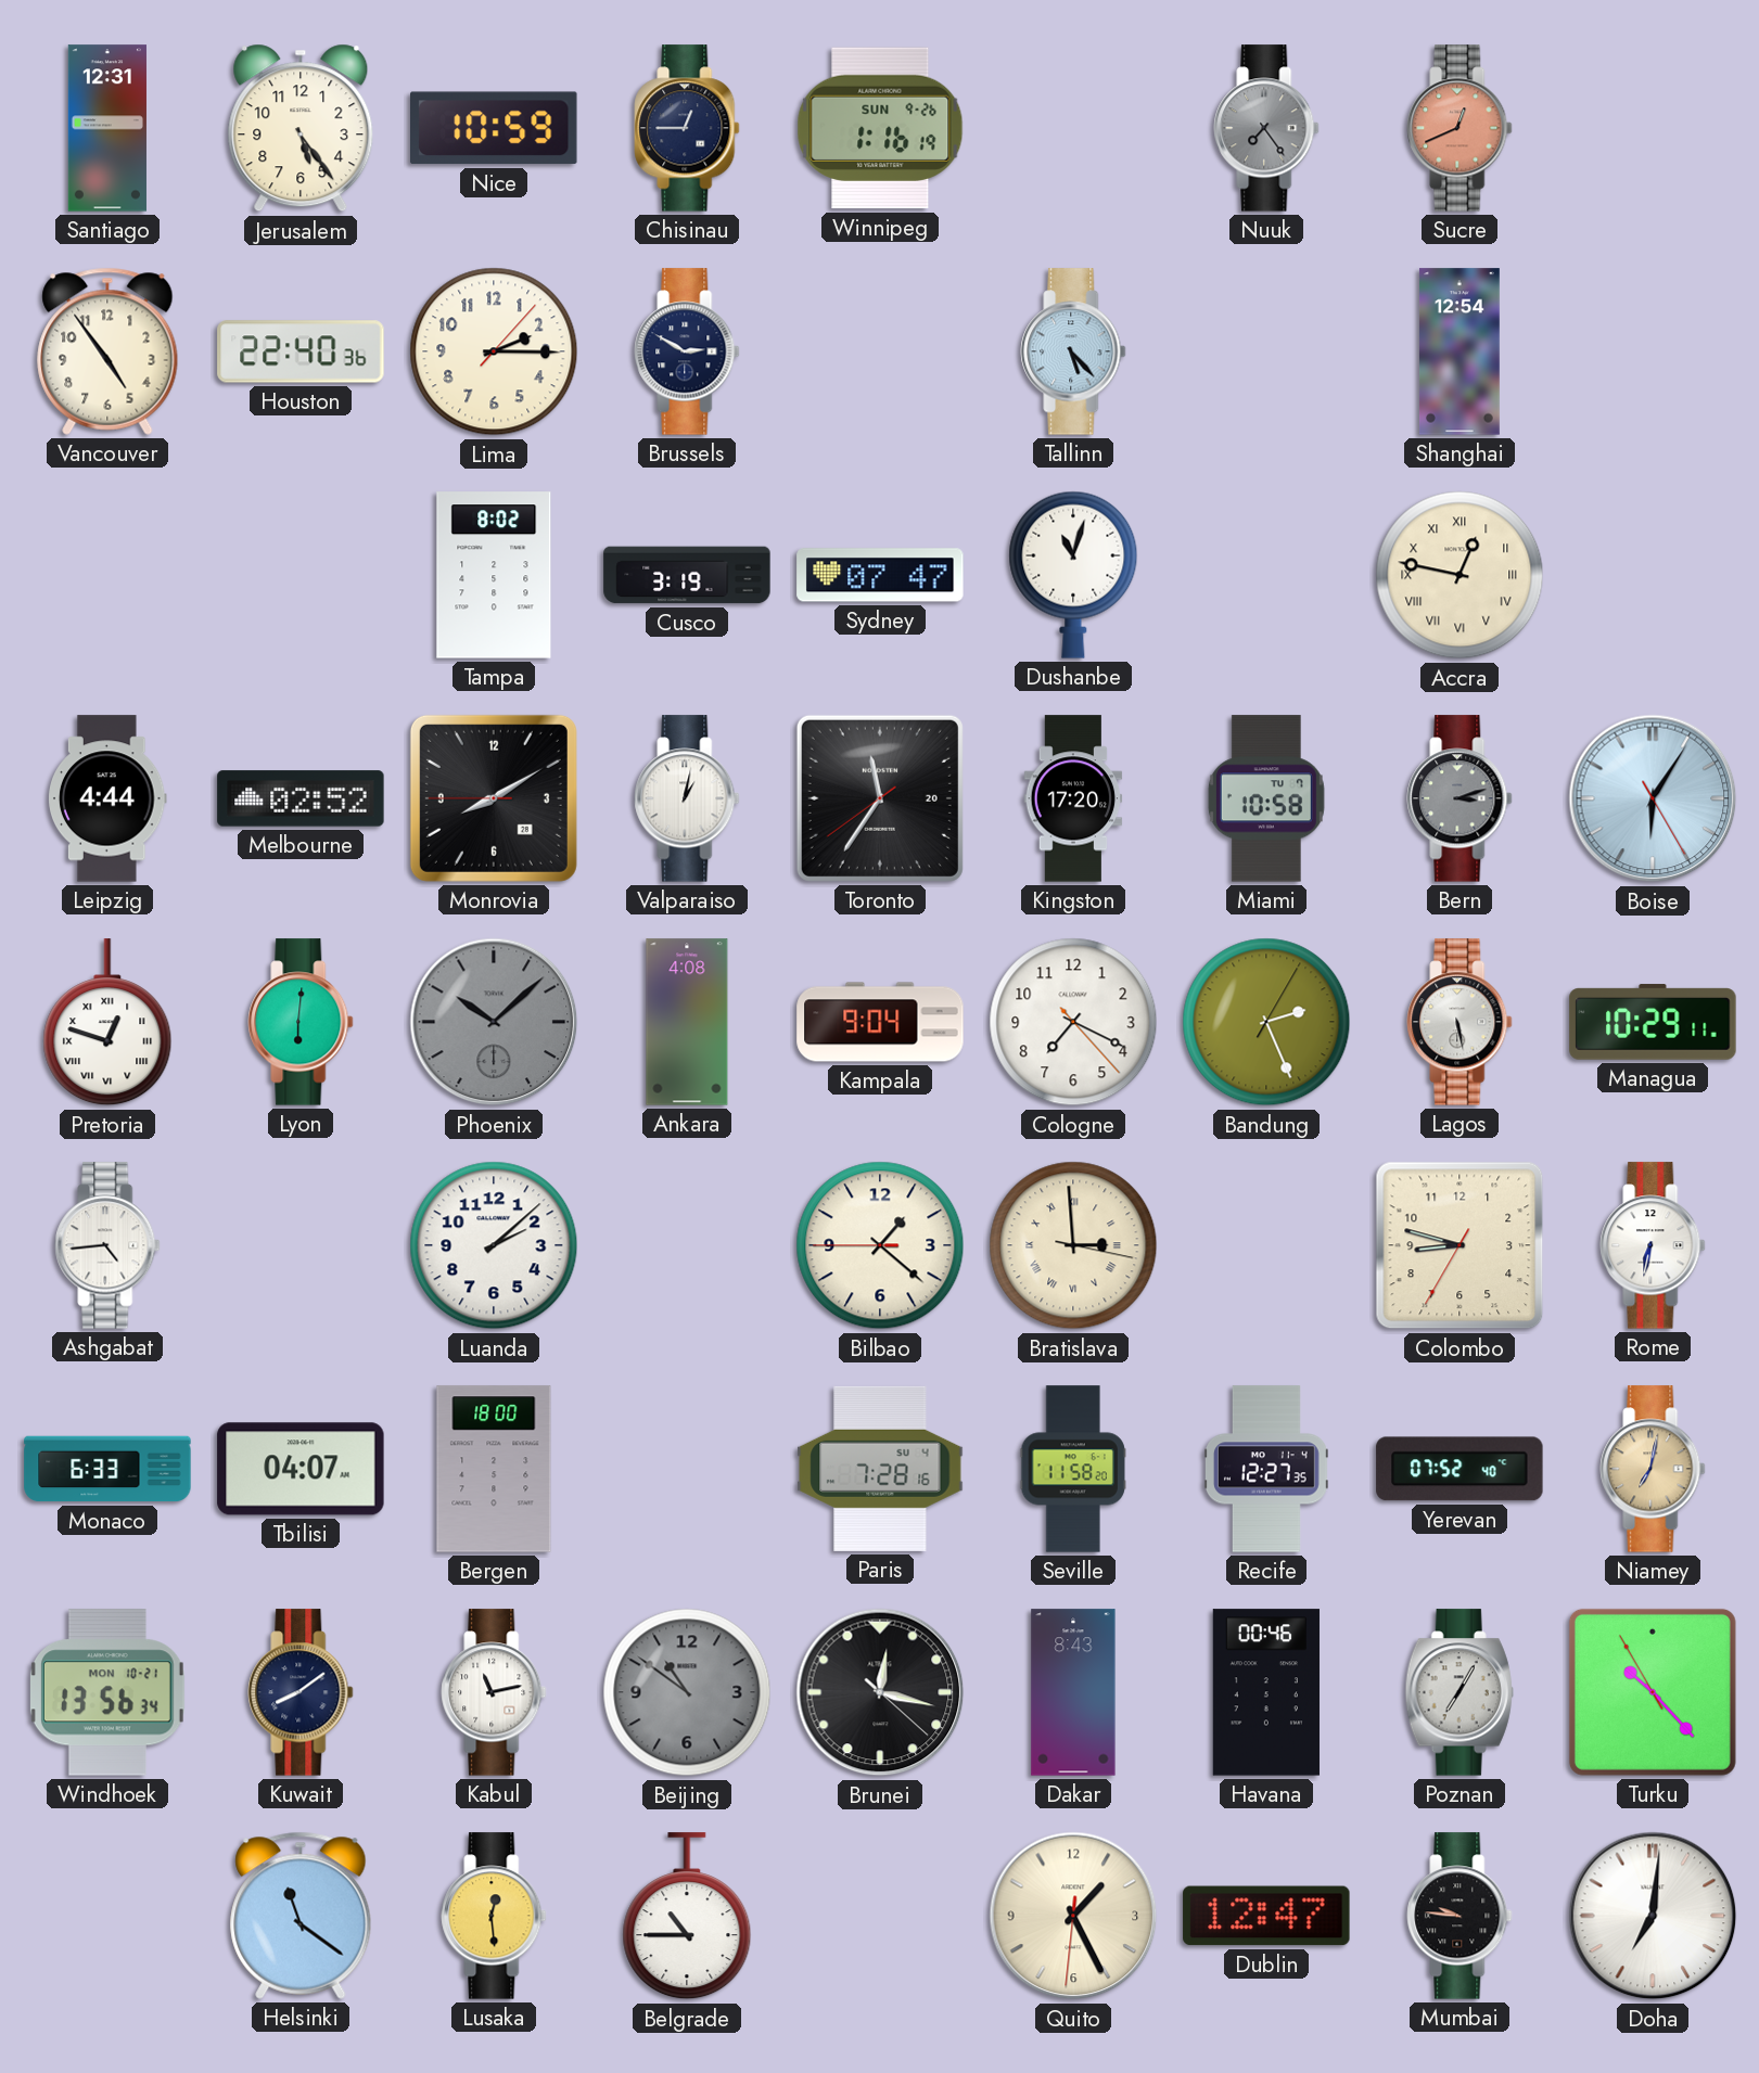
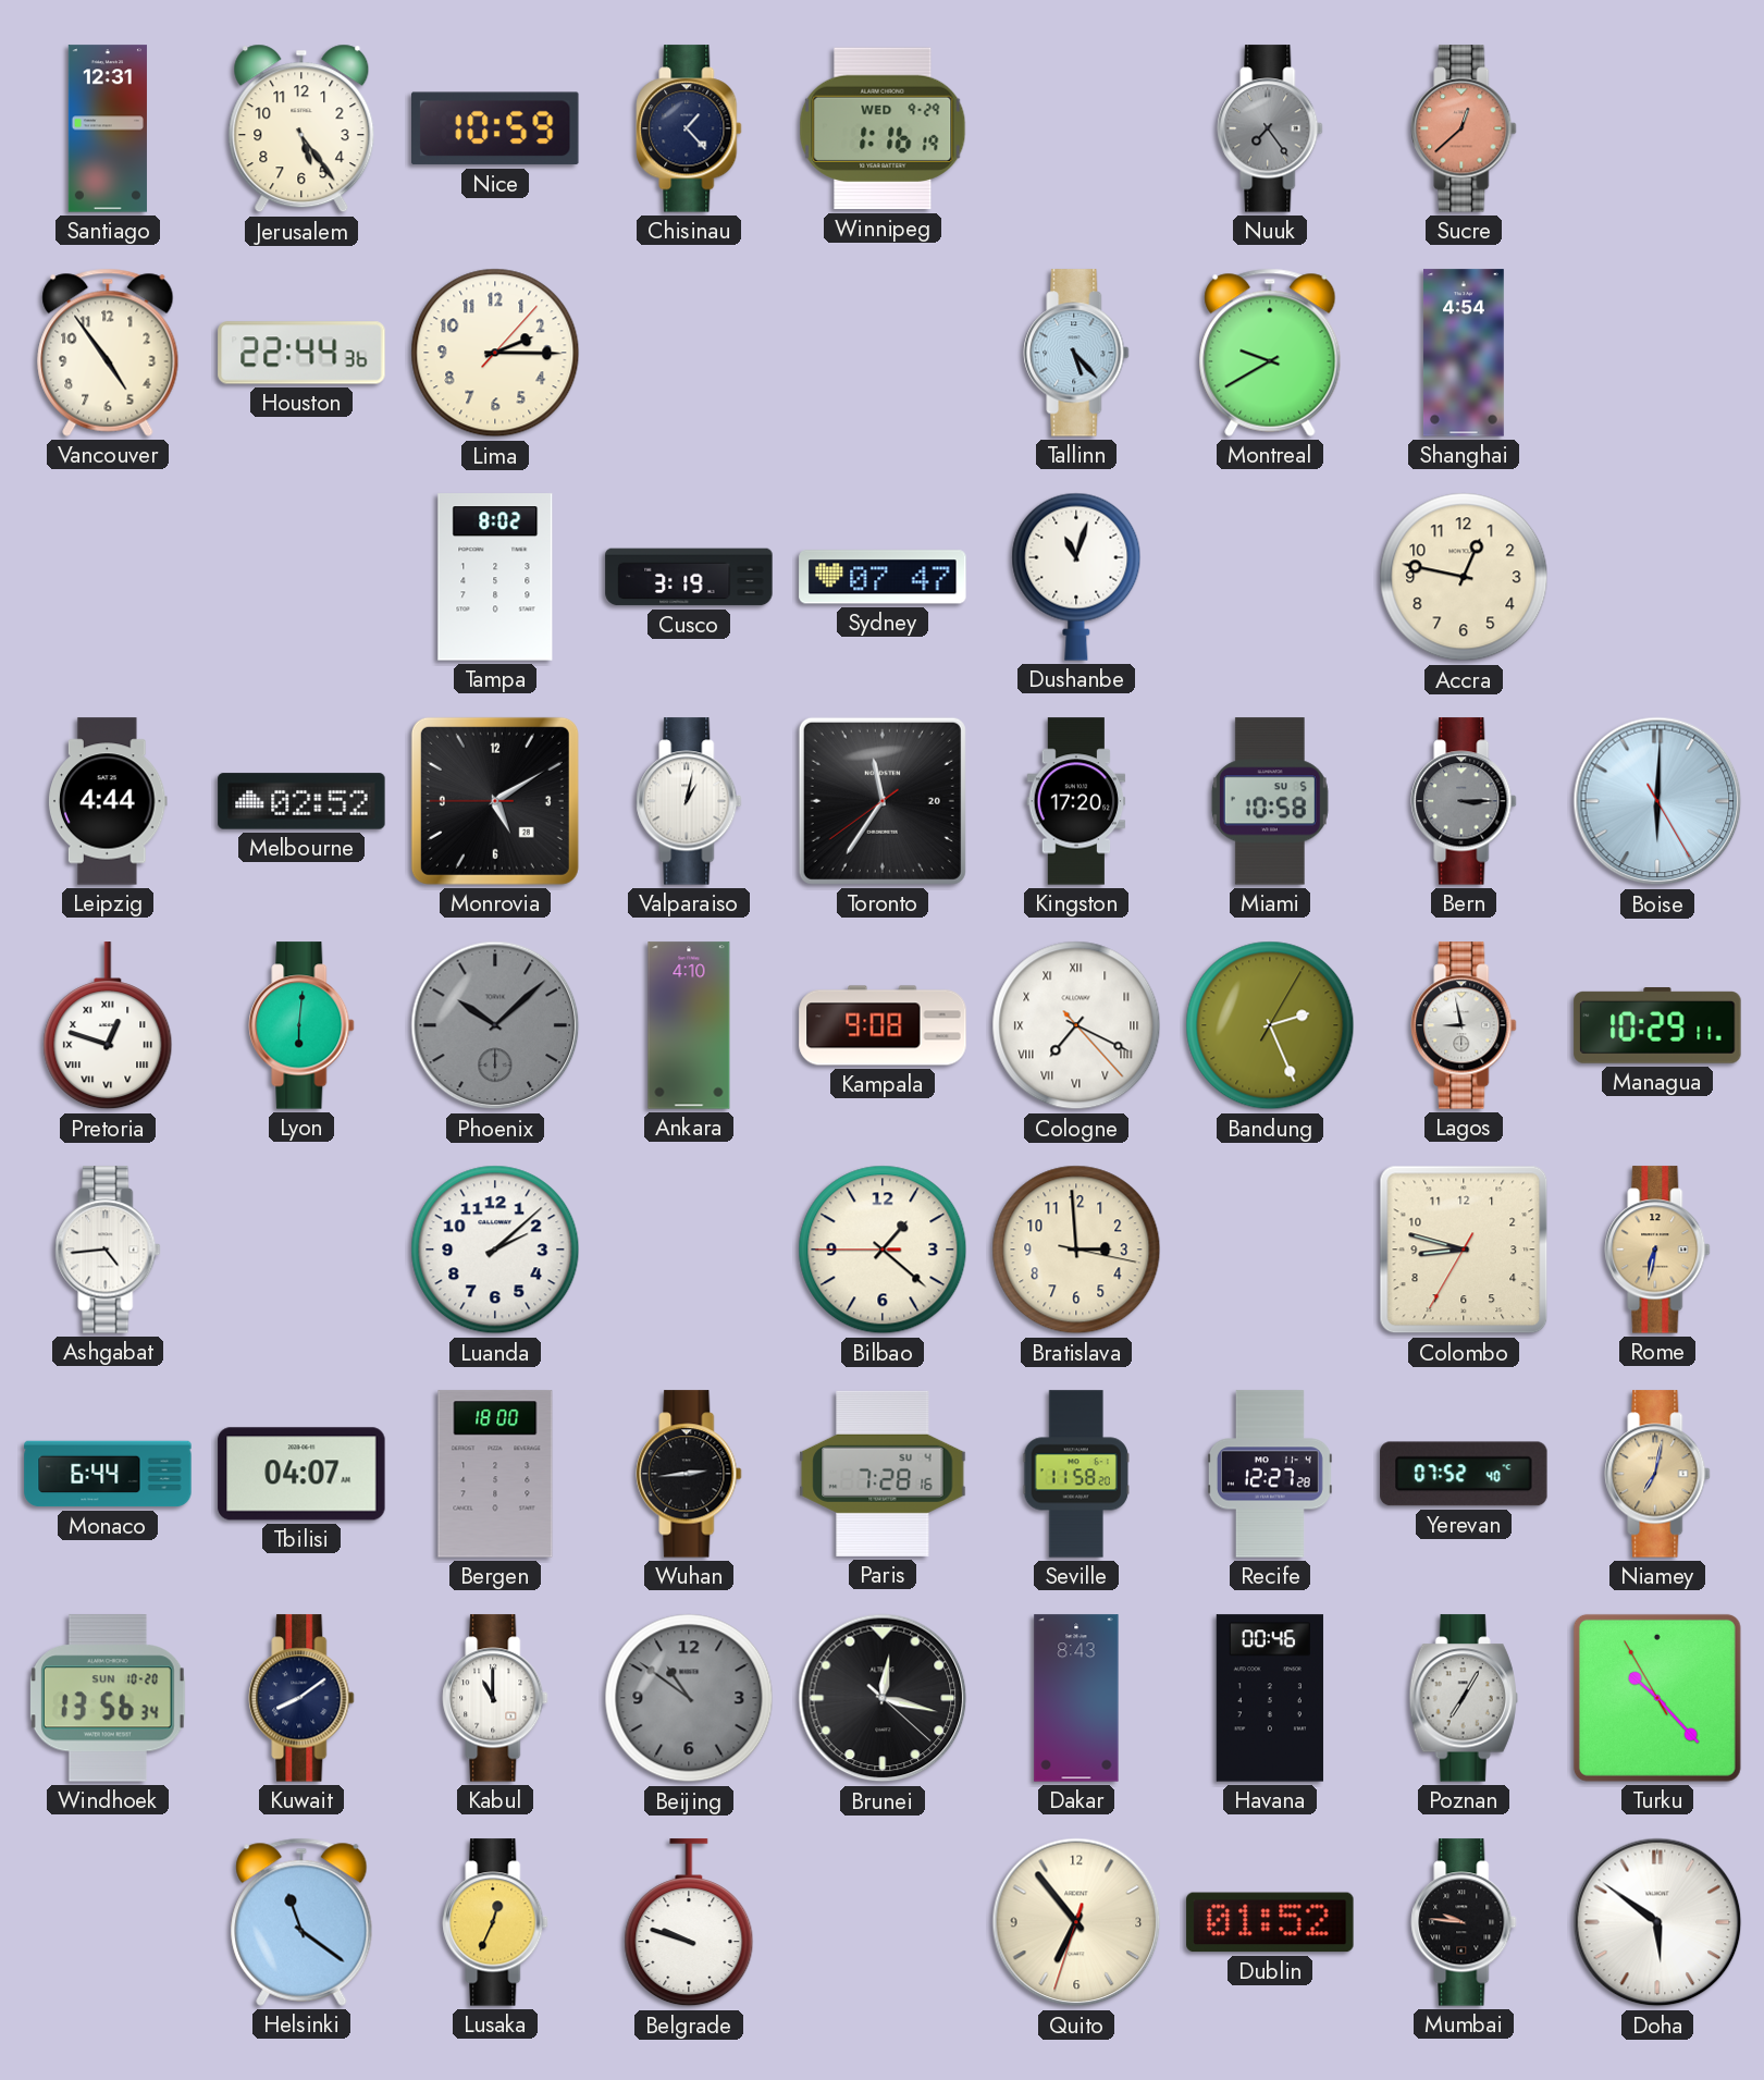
Chisinau: 12:45 -> 1:23
Winnipeg date: SUN 9-26 -> WED 9-29
Sucre: 12:41 -> 12:38
Houston: 22:40 -> 22:44
Brussels: 2:50 -> none
Montreal: none -> 9:40
Shanghai: 12:54 -> 4:54
Accra numerals: Roman -> Arabic
Monrovia: 8:09 -> 5:09
Miami date: TU 7 -> SU 5
Bern: 3:12 -> 3:15
Boise: 6:05 -> 6:00
Ankara: 4:08 -> 4:10
Kampala: 9:04 -> 9:08
Cologne numerals: Arabic -> Roman
Lagos: 5:28 -> 8:58
Bratislava numerals: Roman -> Arabic
Rome dial: white -> champagne
Monaco: 6:33 -> 6:44
Wuhan: none -> 2:44
Recife: 12:27:35 -> 12:27:28
Windhoek date: MON 10-21 -> SUN 10-20
Kabul: 11:13 -> 11:00
Lusaka: 12:29 -> 12:34
Belgrade: 10:45 -> 9:48
Quito: 1:25 -> 6:53
Dublin: 12:47 -> 01:52
Doha: 7:01 -> 5:51
